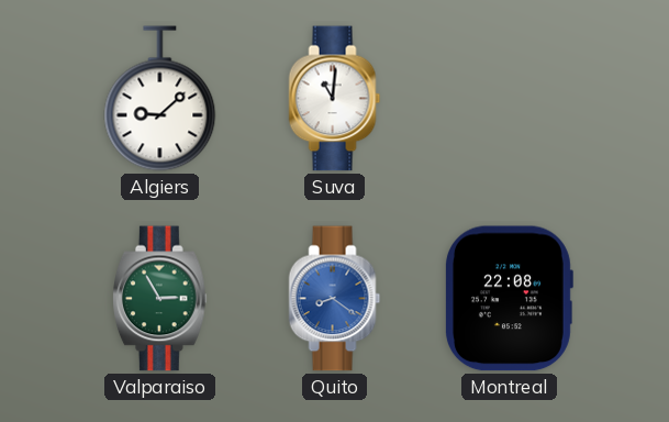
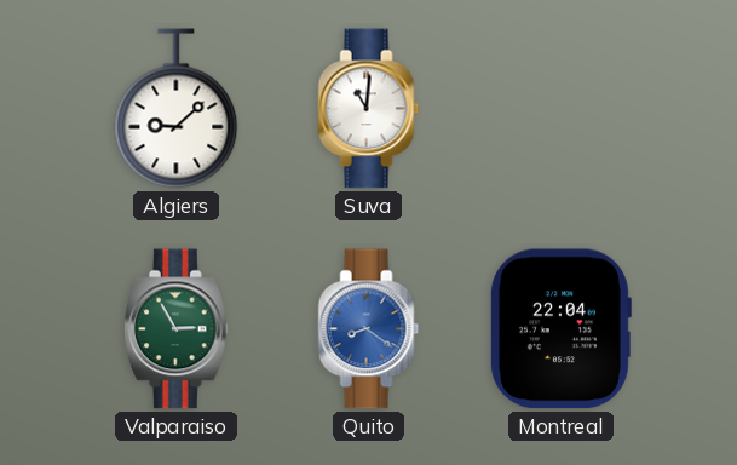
Montreal: 22:08 -> 22:04
